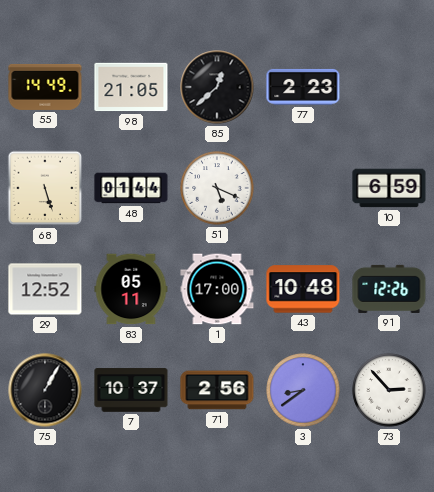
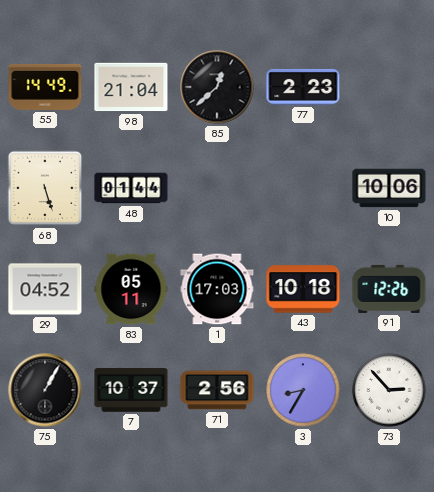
98: 21:05 -> 21:04
51: 5:19 -> none
10: 6:59 -> 10:06
29: 12:52 -> 04:52
1: 17:00 -> 17:03
43: 10:48 -> 10:18
3: 8:39 -> 8:35
